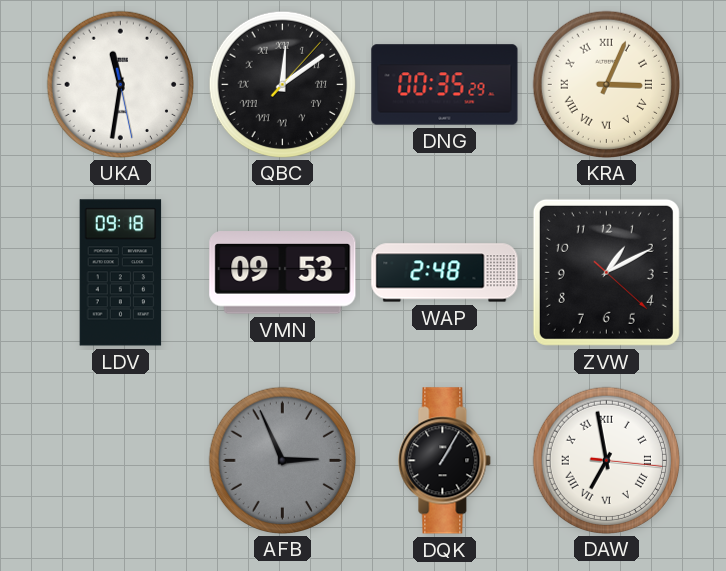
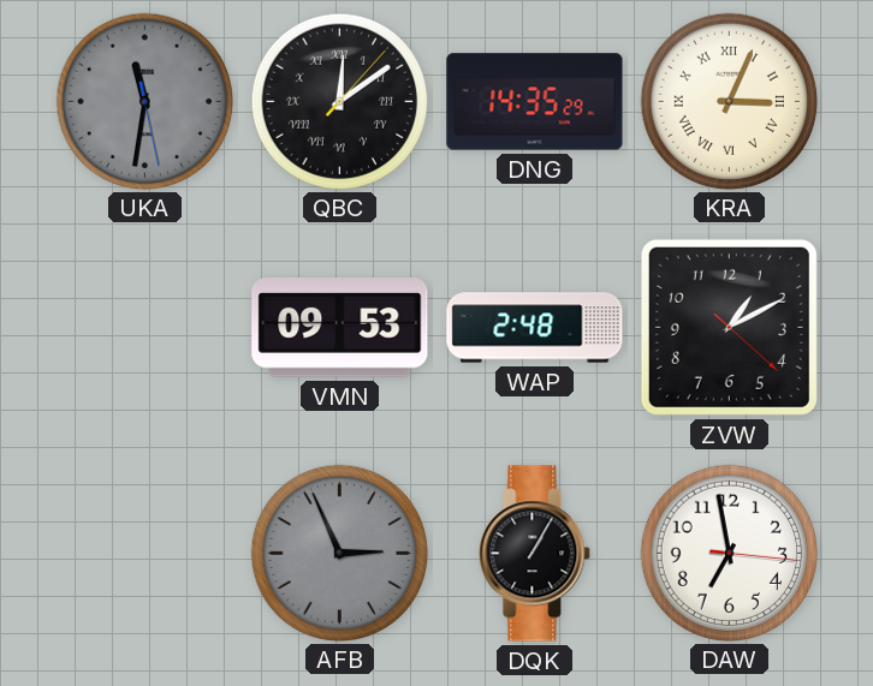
UKA dial: white -> grey
DNG: 00:35 -> 14:35
LDV: 09:18 -> none
DAW numerals: Roman -> Arabic
